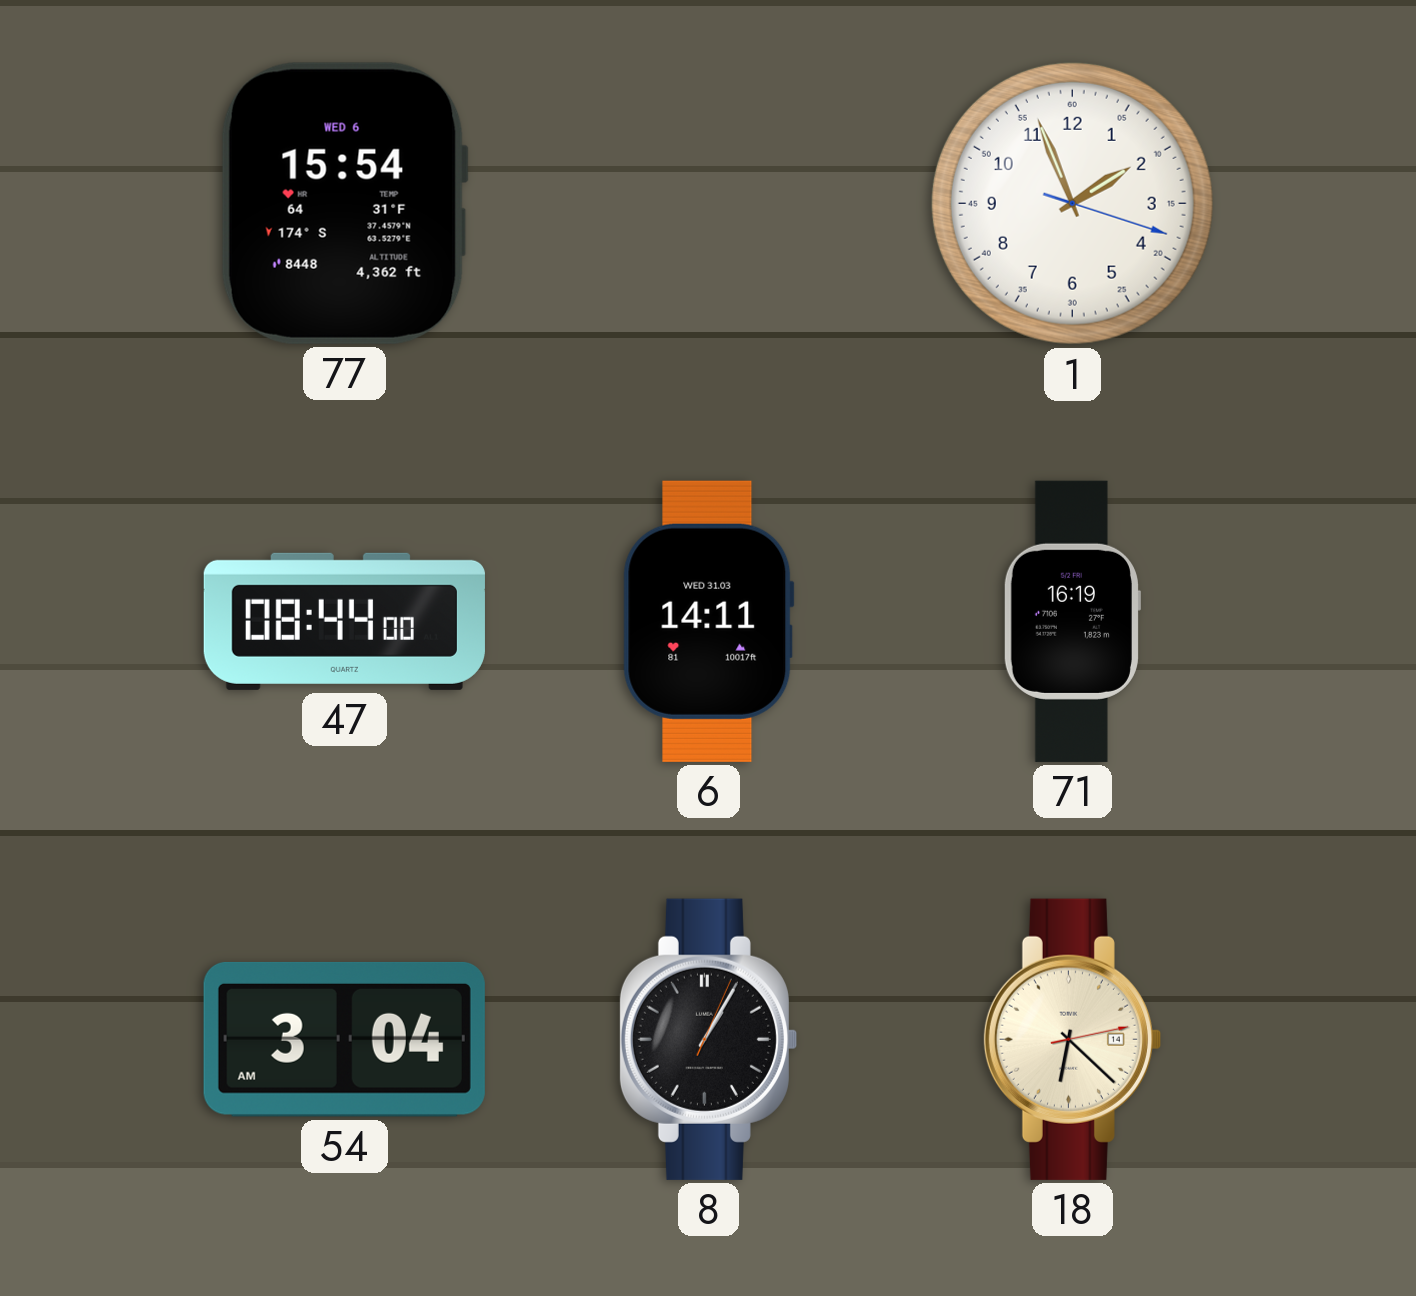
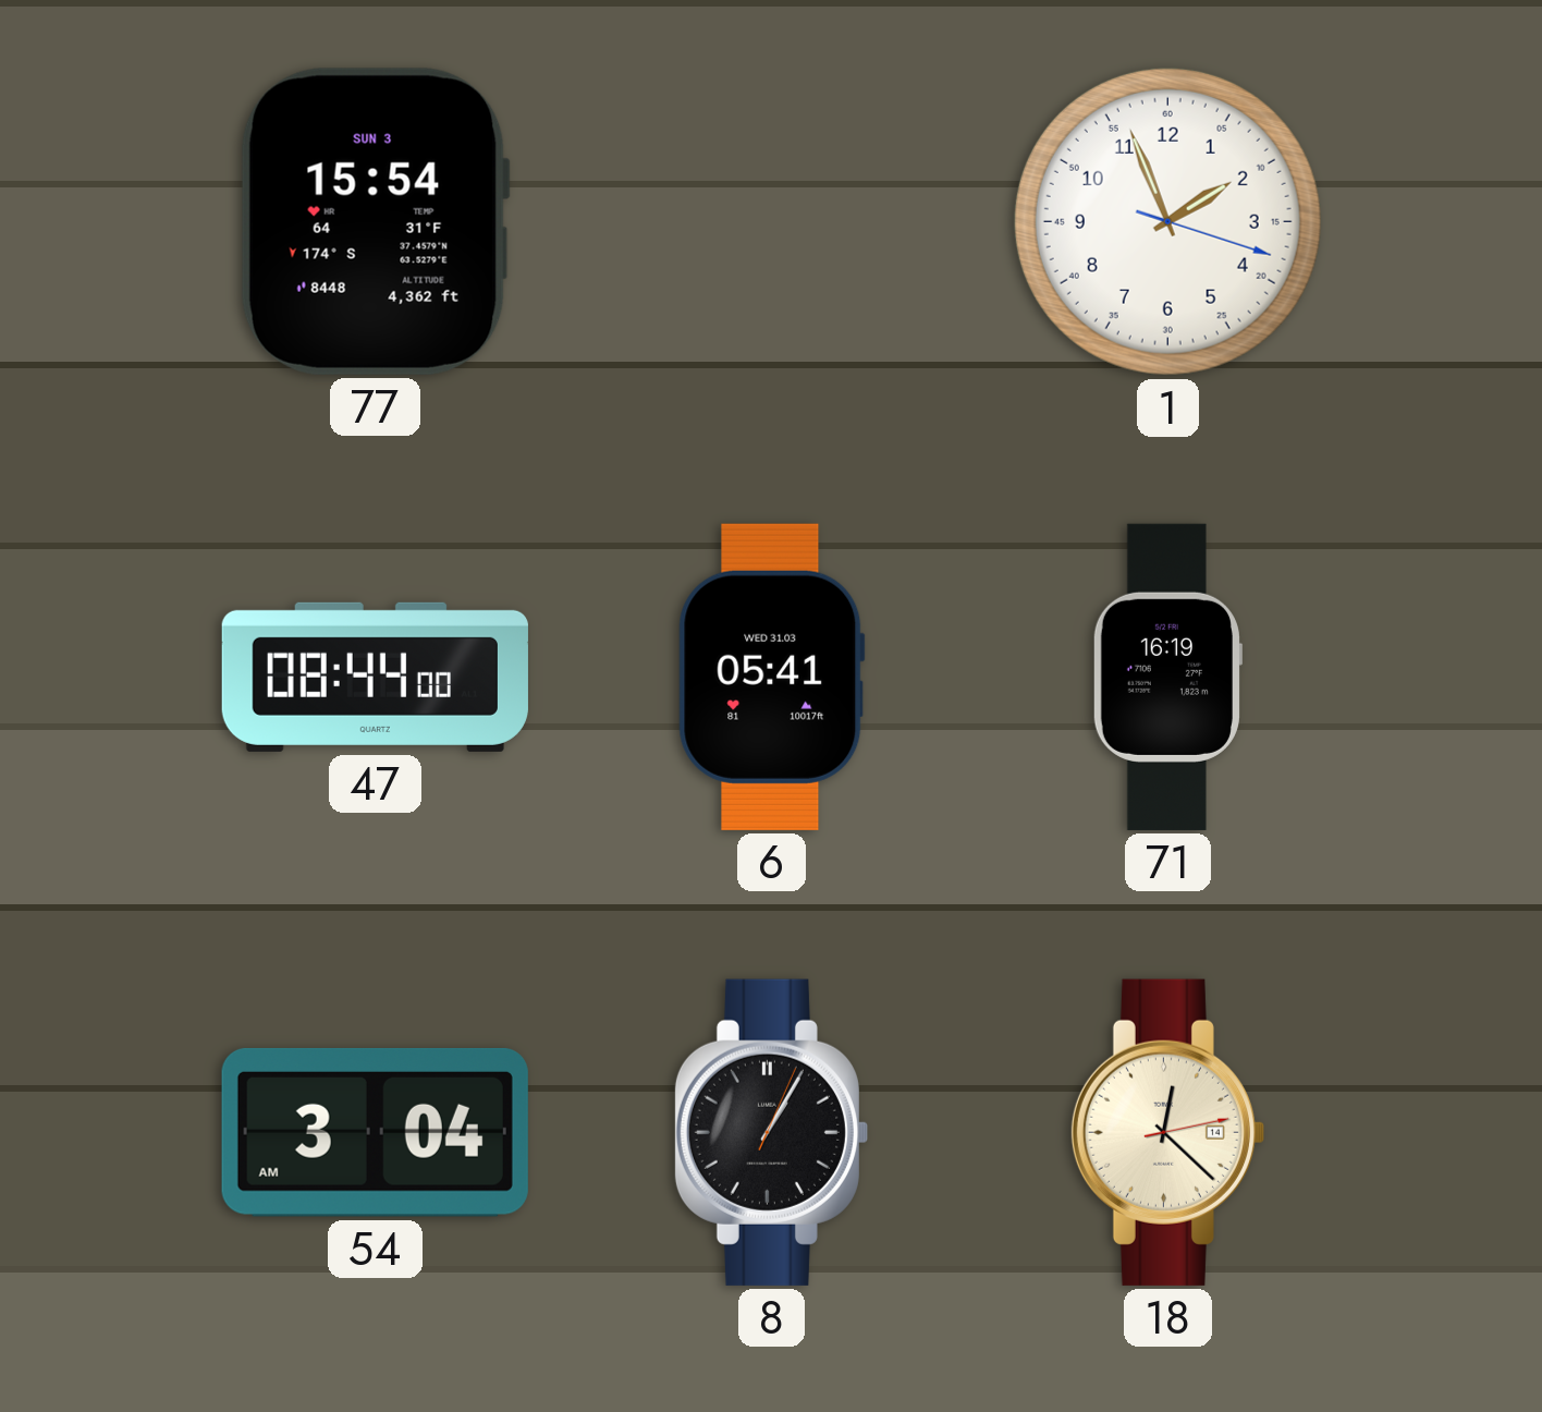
77 date: WED 6 -> SUN 3
6: 14:11 -> 05:41
18: 6:22 -> 12:22
